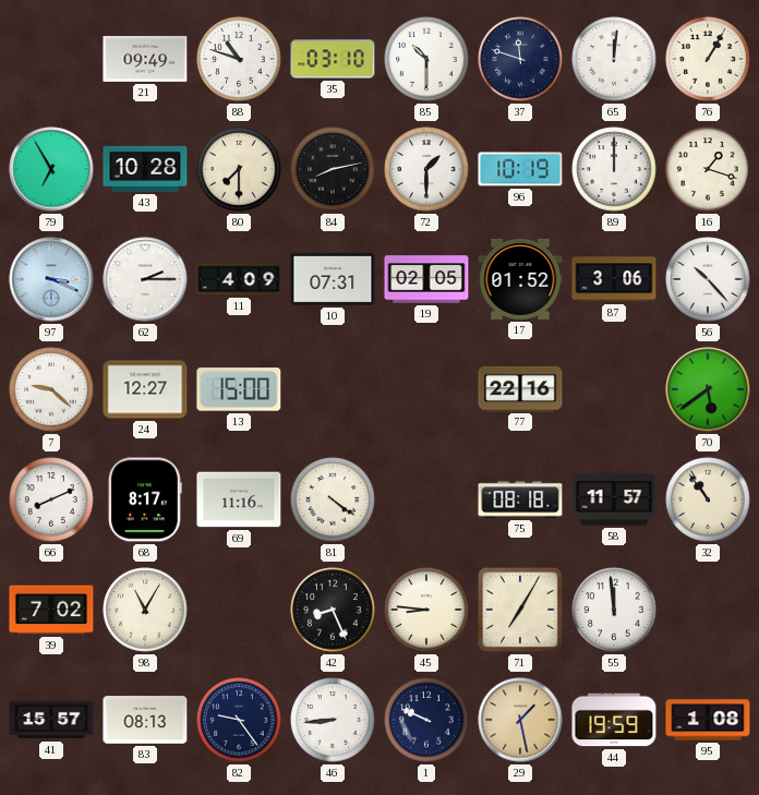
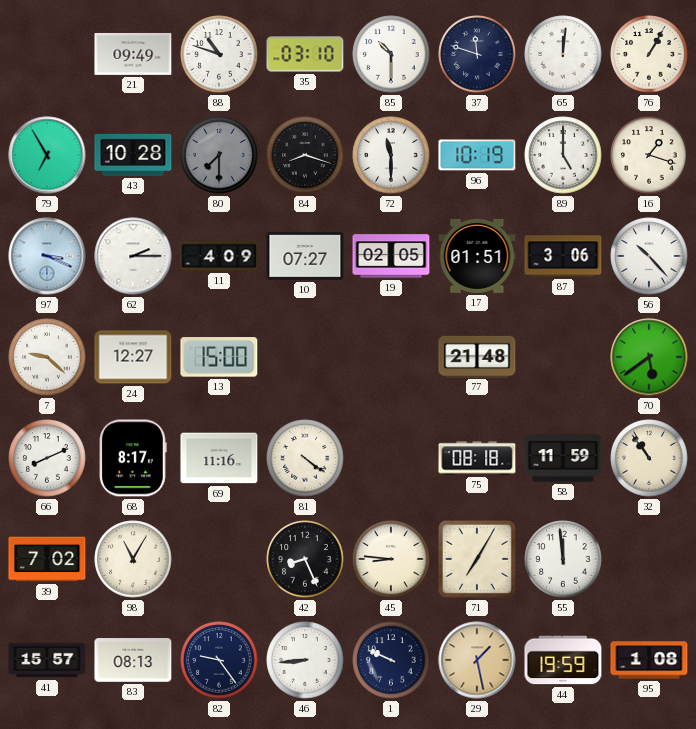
80 dial: cream -> grey
84: 8:13 -> 8:18
72: 1:30 -> 11:30
89: 12:00 -> 5:00
10: 07:31 -> 07:27
17: 01:52 -> 01:51
77: 22:16 -> 21:48
58: 11:57 -> 11:59
